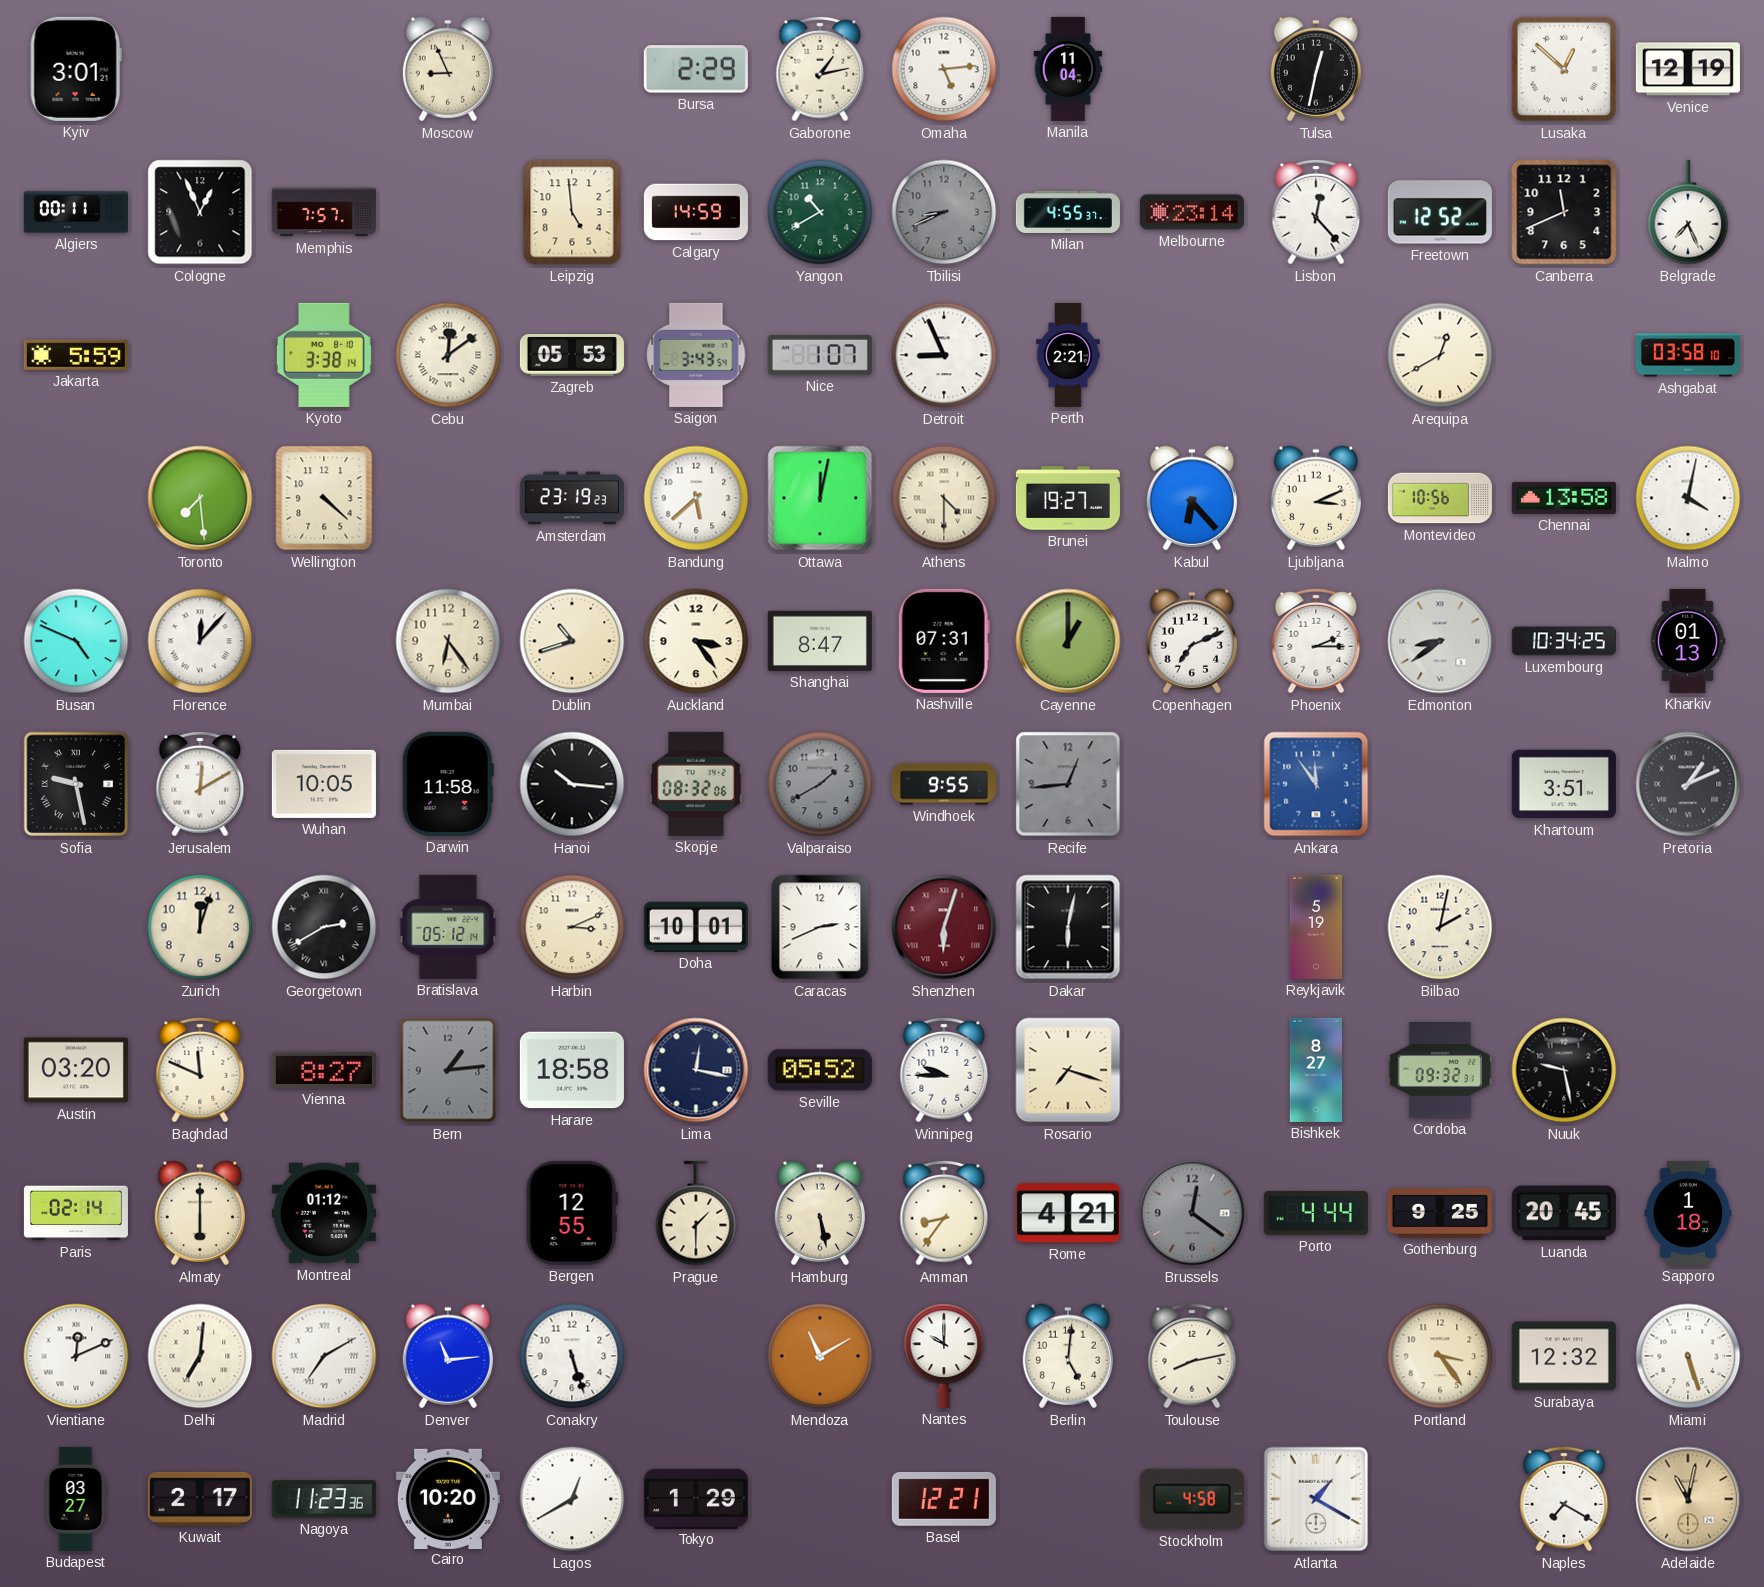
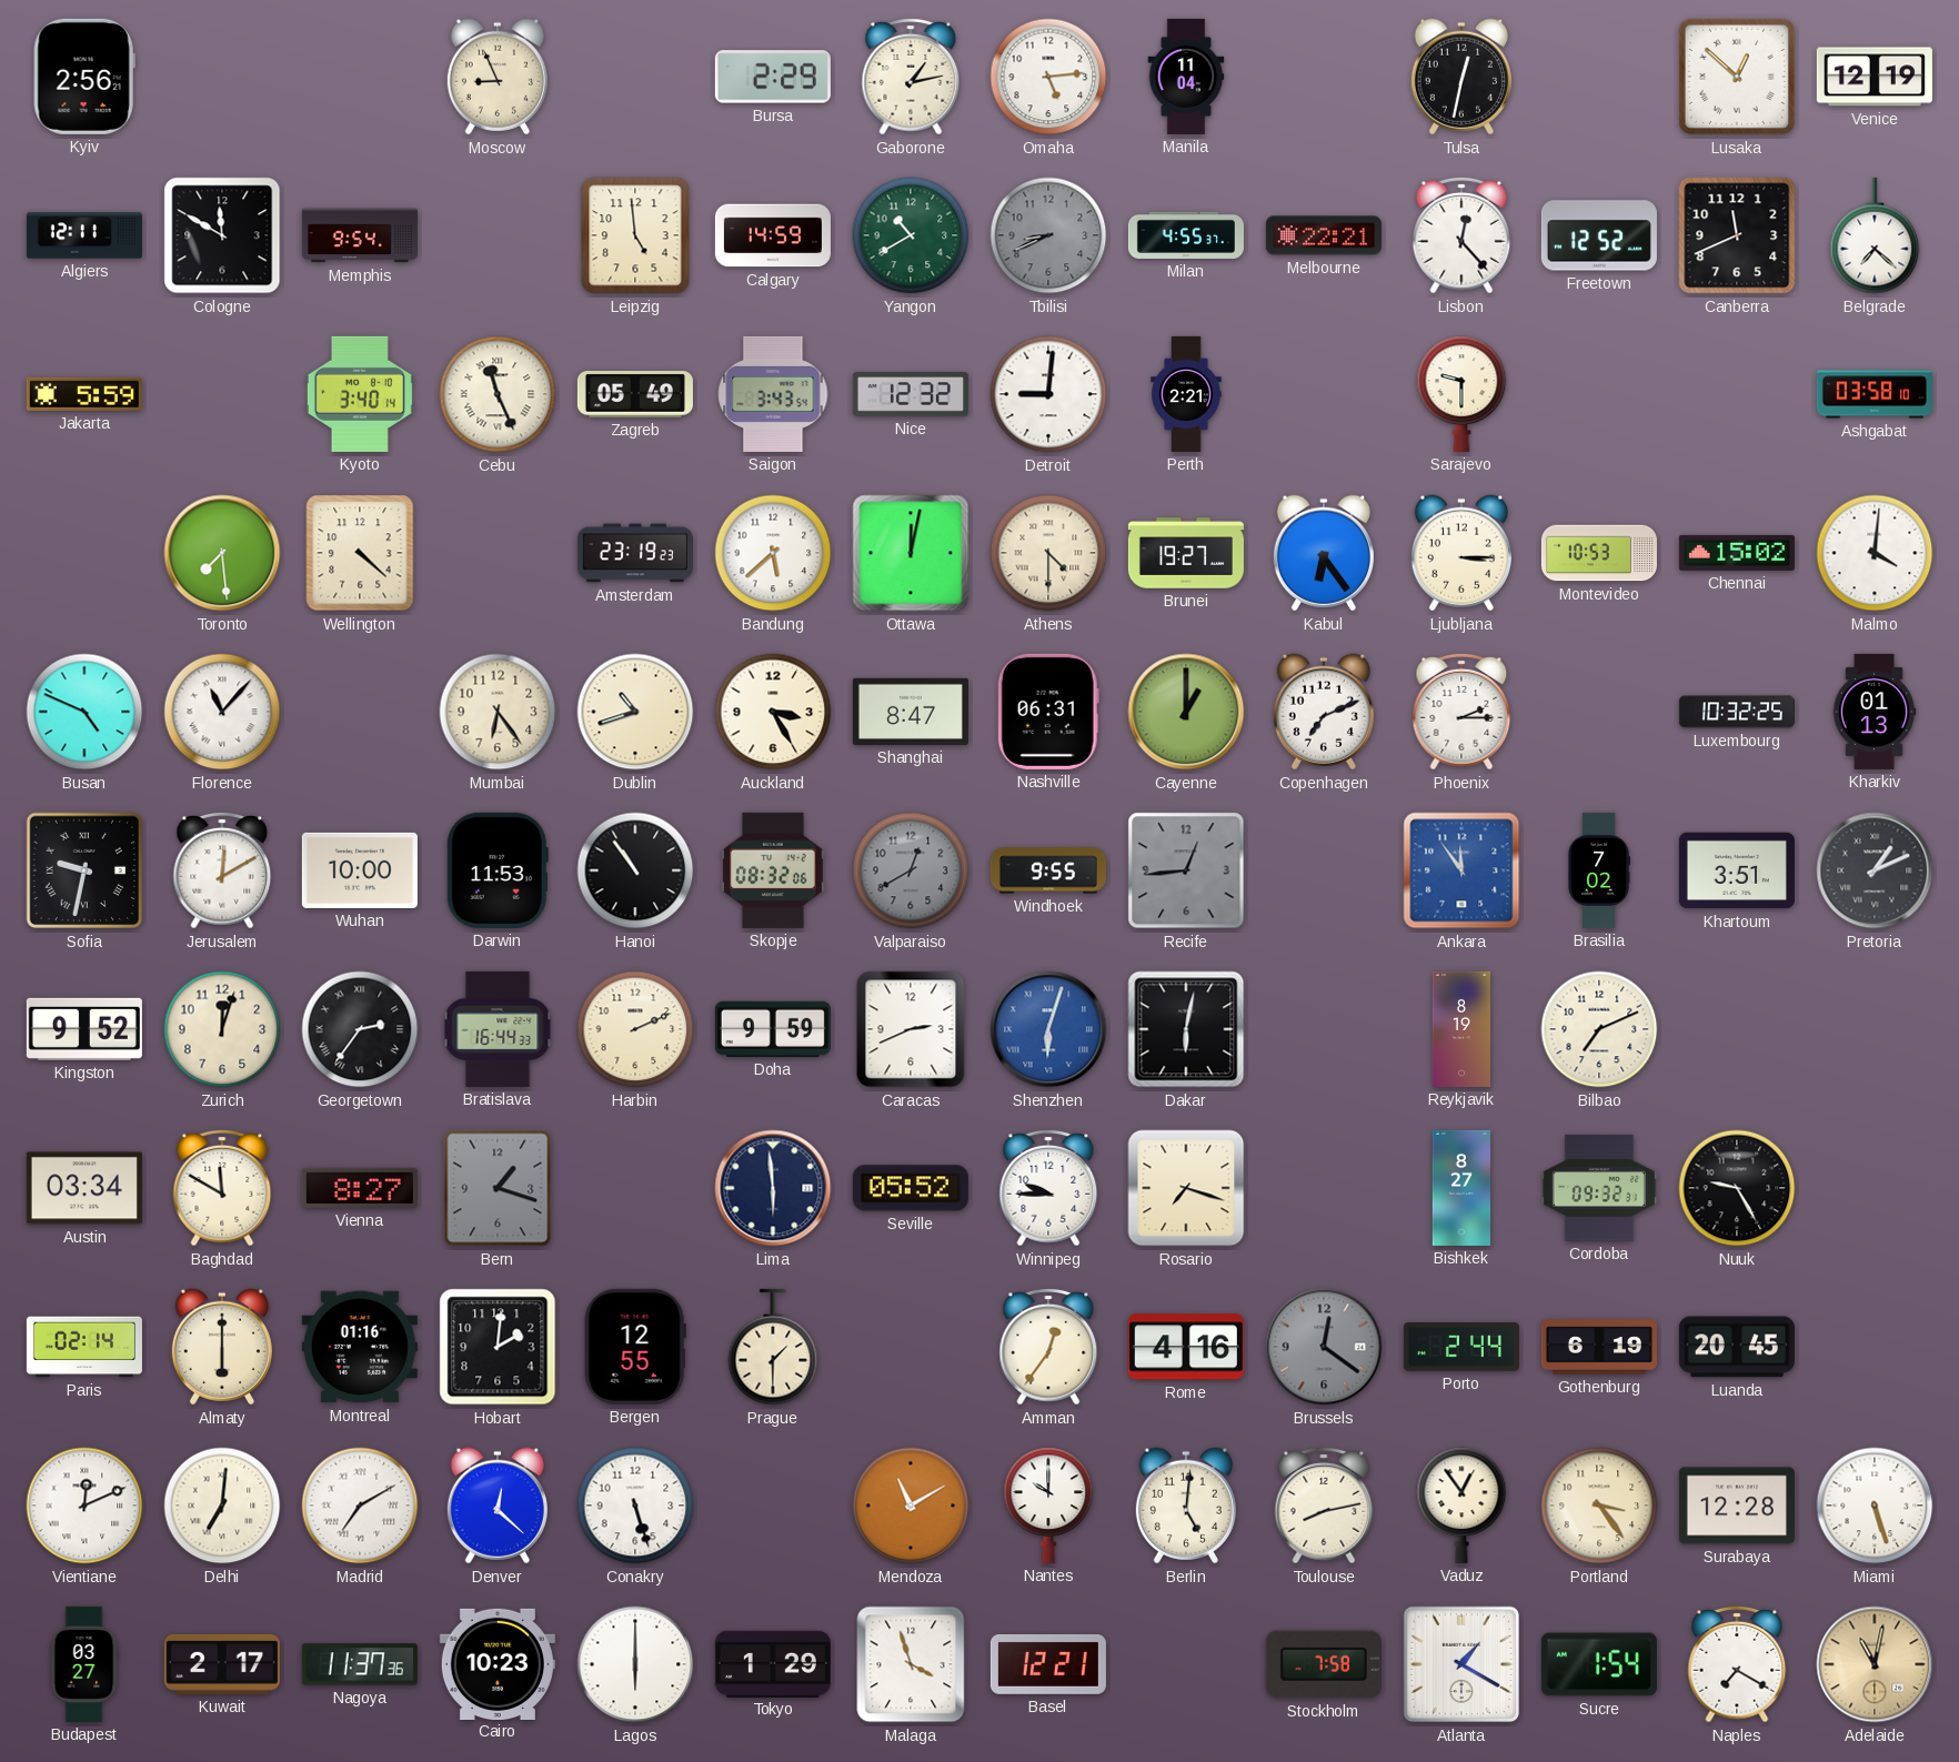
Kyiv: 3:01 -> 2:56
Algiers: 00:11 -> 12:11
Cologne: 12:56 -> 11:50
Memphis: 7:57 -> 9:54
Melbourne: 23:14 -> 22:21
Belgrade: 7:26 -> 7:22
Kyoto: 3:38 -> 3:40
Cebu: 12:09 -> 11:26
Zagreb: 05:53 -> 05:49
Nice: 1:07 -> 12:32
Detroit: 8:56 -> 9:01
Sarajevo: none -> 9:30
Arequipa: 12:40 -> none
Kabul: 6:23 -> 6:24
Ljubljana: 3:11 -> 3:15
Montevideo: 10:56 -> 10:53
Chennai: 13:58 -> 15:02
Malmo: 4:02 -> 4:01
Florence: 12:07 -> 11:07
Auckland: 3:24 -> 3:25
Nashville: 07:31 -> 06:31
Edmonton: 8:39 -> none
Luxembourg: 10:34 -> 10:32
Sofia: 9:28 -> 9:32
Wuhan: 10:05 -> 10:00
Darwin: 11:58 -> 11:53
Hanoi: 10:16 -> 10:54
Valparaiso: 1:40 -> 12:40
Brasilia: none -> 7:02
Kingston: none -> 9:52
Georgetown: 2:40 -> 2:36
Bratislava: 05:12 -> 16:44
Harbin: 3:11 -> 2:11
Doha: 10:01 -> 9:59
Shenzhen dial: burgundy -> blue
Reykjavik: 5:19 -> 8:19
Bilbao: 2:02 -> 7:11
Austin: 03:20 -> 03:34
Baghdad: 11:49 -> 11:50
Bern: 1:14 -> 1:18
Harare: 18:58 -> none
Lima: 12:17 -> 5:59
Nuuk: 9:28 -> 9:25
Montreal: 01:12 -> 01:16
Hobart: none -> 2:01
Hamburg: 5:28 -> none
Amman: 8:36 -> 12:36
Rome: 4:21 -> 4:16
Porto: 4:44 -> 2:44
Gothenburg: 9:25 -> 6:19
Sapporo: 1:18 -> none
Denver: 11:14 -> 12:22
Vaduz: none -> 12:54
Surabaya: 12:32 -> 12:28
Nagoya: 11:23 -> 11:37
Cairo: 10:20 -> 10:23
Lagos: 12:40 -> 6:00
Malaga: none -> 3:57
Stockholm: 4:58 -> 7:58
Sucre: none -> 1:54
